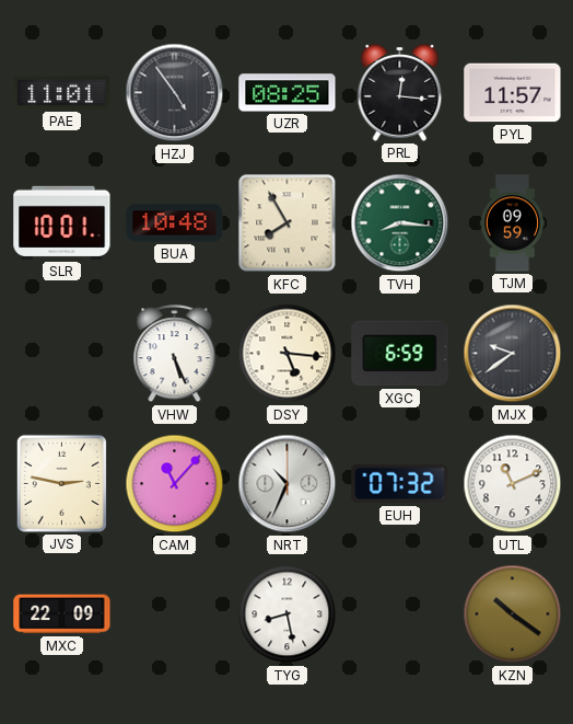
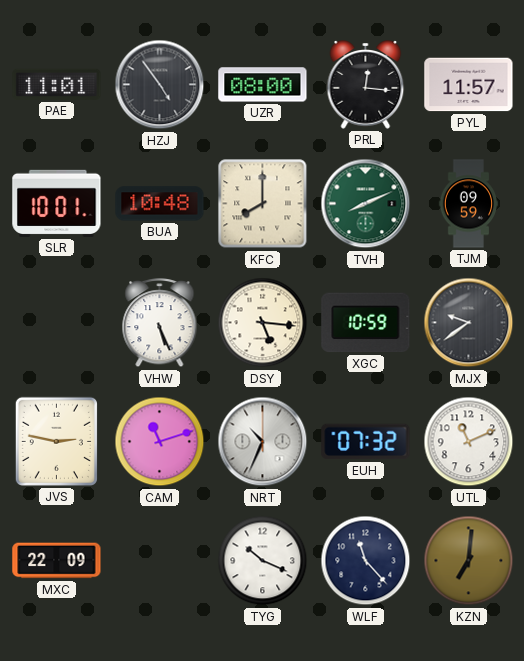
UZR: 08:25 -> 08:00
KFC: 7:55 -> 8:00
TVH: 8:16 -> 8:11
XGC: 6:59 -> 10:59
CAM: 11:07 -> 11:12
TYG: 8:28 -> 10:19
WLF: none -> 11:23
KZN: 10:21 -> 7:01
